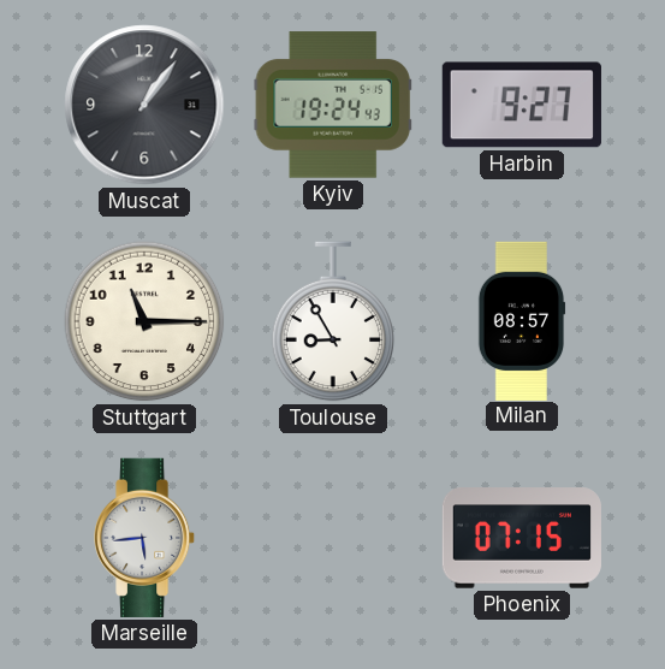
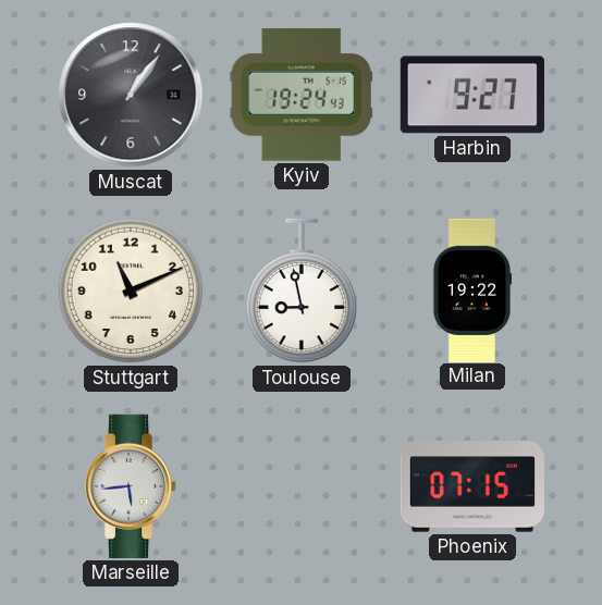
Stuttgart: 11:15 -> 11:11
Toulouse: 8:55 -> 8:58
Milan: 08:57 -> 19:22
